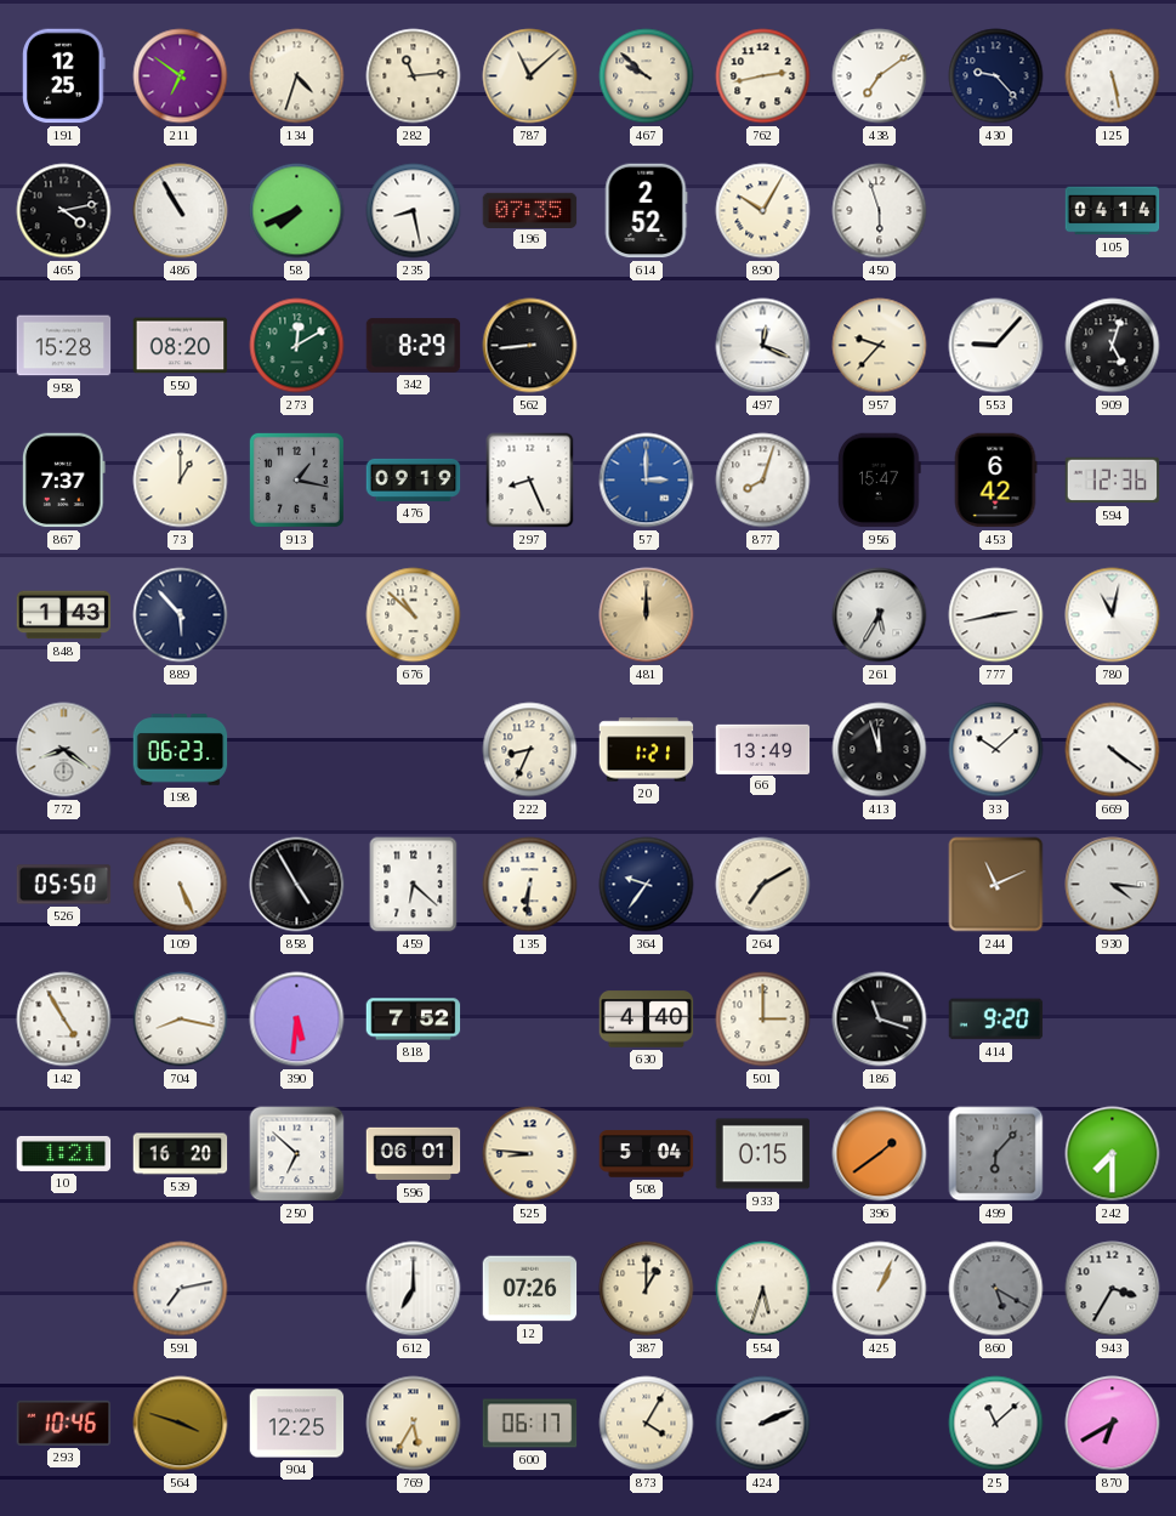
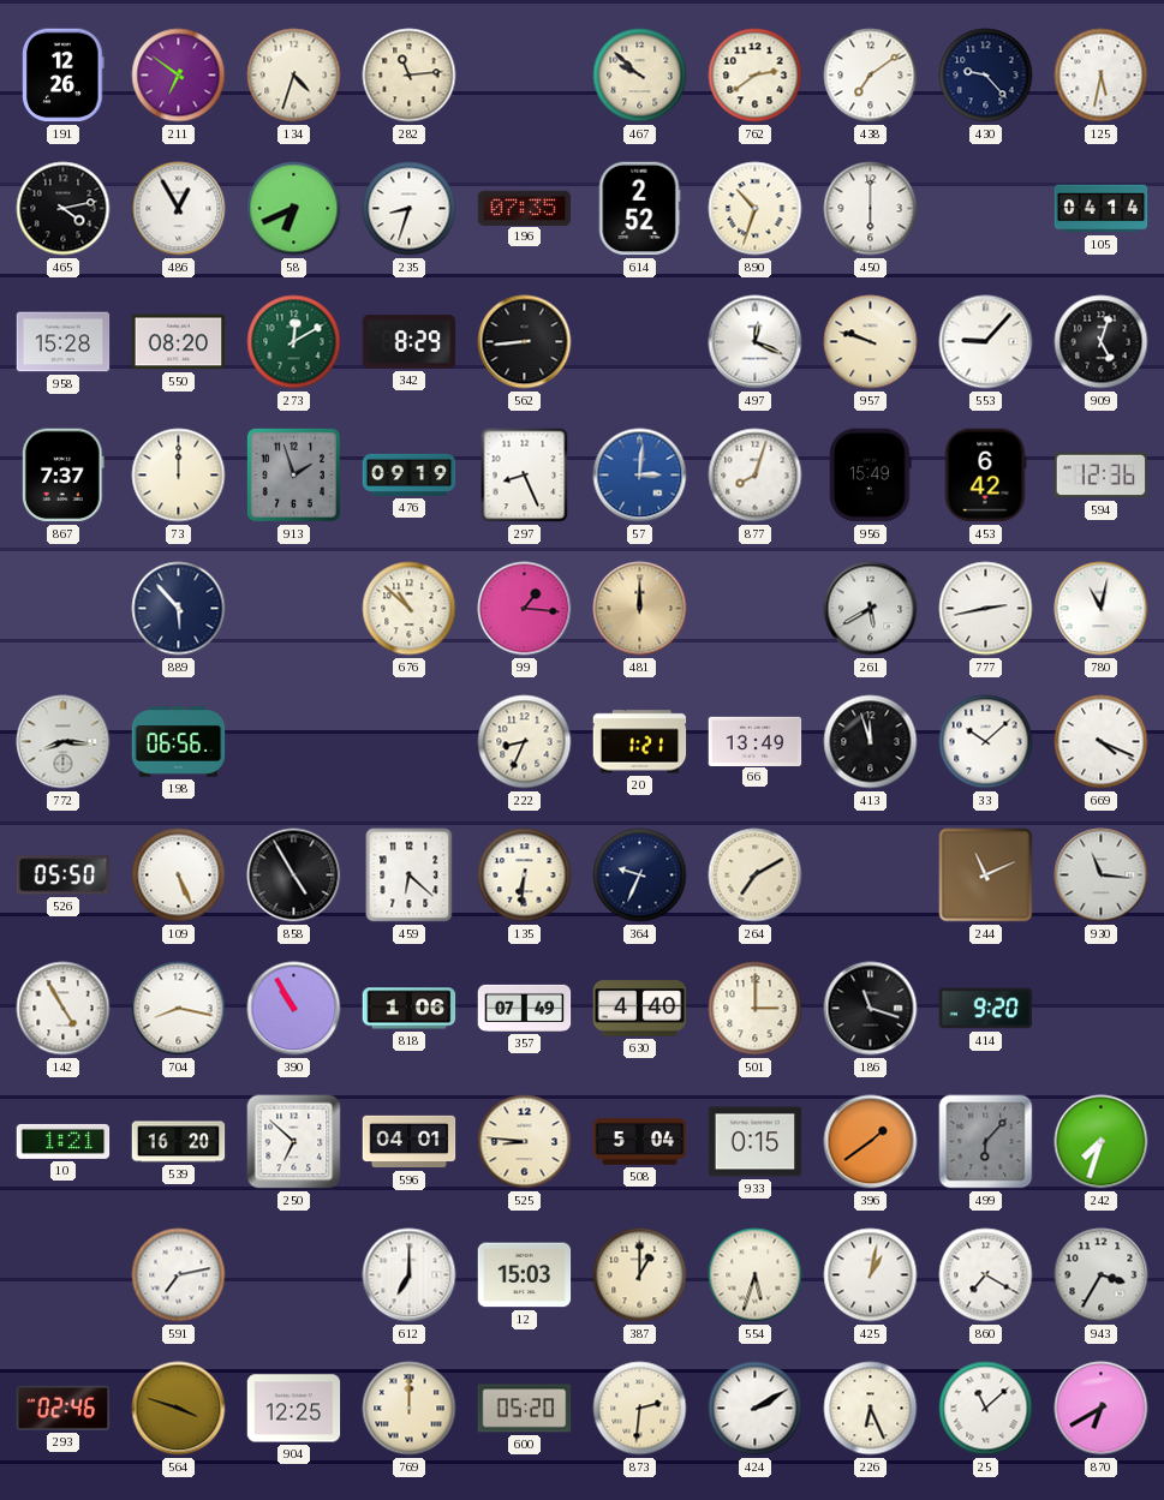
191: 12:25 -> 12:26
787: 11:08 -> none
762: 2:43 -> 2:39
125: 5:28 -> 5:32
486: 10:55 -> 12:55
58: 7:41 -> 6:41
235: 8:28 -> 8:33
890: 10:05 -> 10:33
450: 5:57 -> 6:00
957: 9:37 -> 9:48
73: 1:00 -> 12:00
913: 1:17 -> 1:57
57: 3:00 -> 3:01
956: 15:47 -> 15:49
848: 1:43 -> none
99: none -> 1:16
261: 5:35 -> 5:40
772: 8:21 -> 8:16
198: 06:23 -> 06:56
669: 4:21 -> 4:19
364: 9:36 -> 9:34
930: 4:16 -> 11:16
390: 5:31 -> 10:55
818: 7:52 -> 1:06
357: none -> 07:49
596: 06:01 -> 04:01
242: 7:30 -> 7:33
12: 07:26 -> 15:03
425: 1:04 -> 1:02
860: 5:20 -> 7:20
860 dial: grey -> white
293: 10:46 -> 02:46
769: 5:35 -> 12:00
600: 06:17 -> 05:20
873: 4:05 -> 2:31
424: 2:11 -> 2:10
226: none -> 6:26
